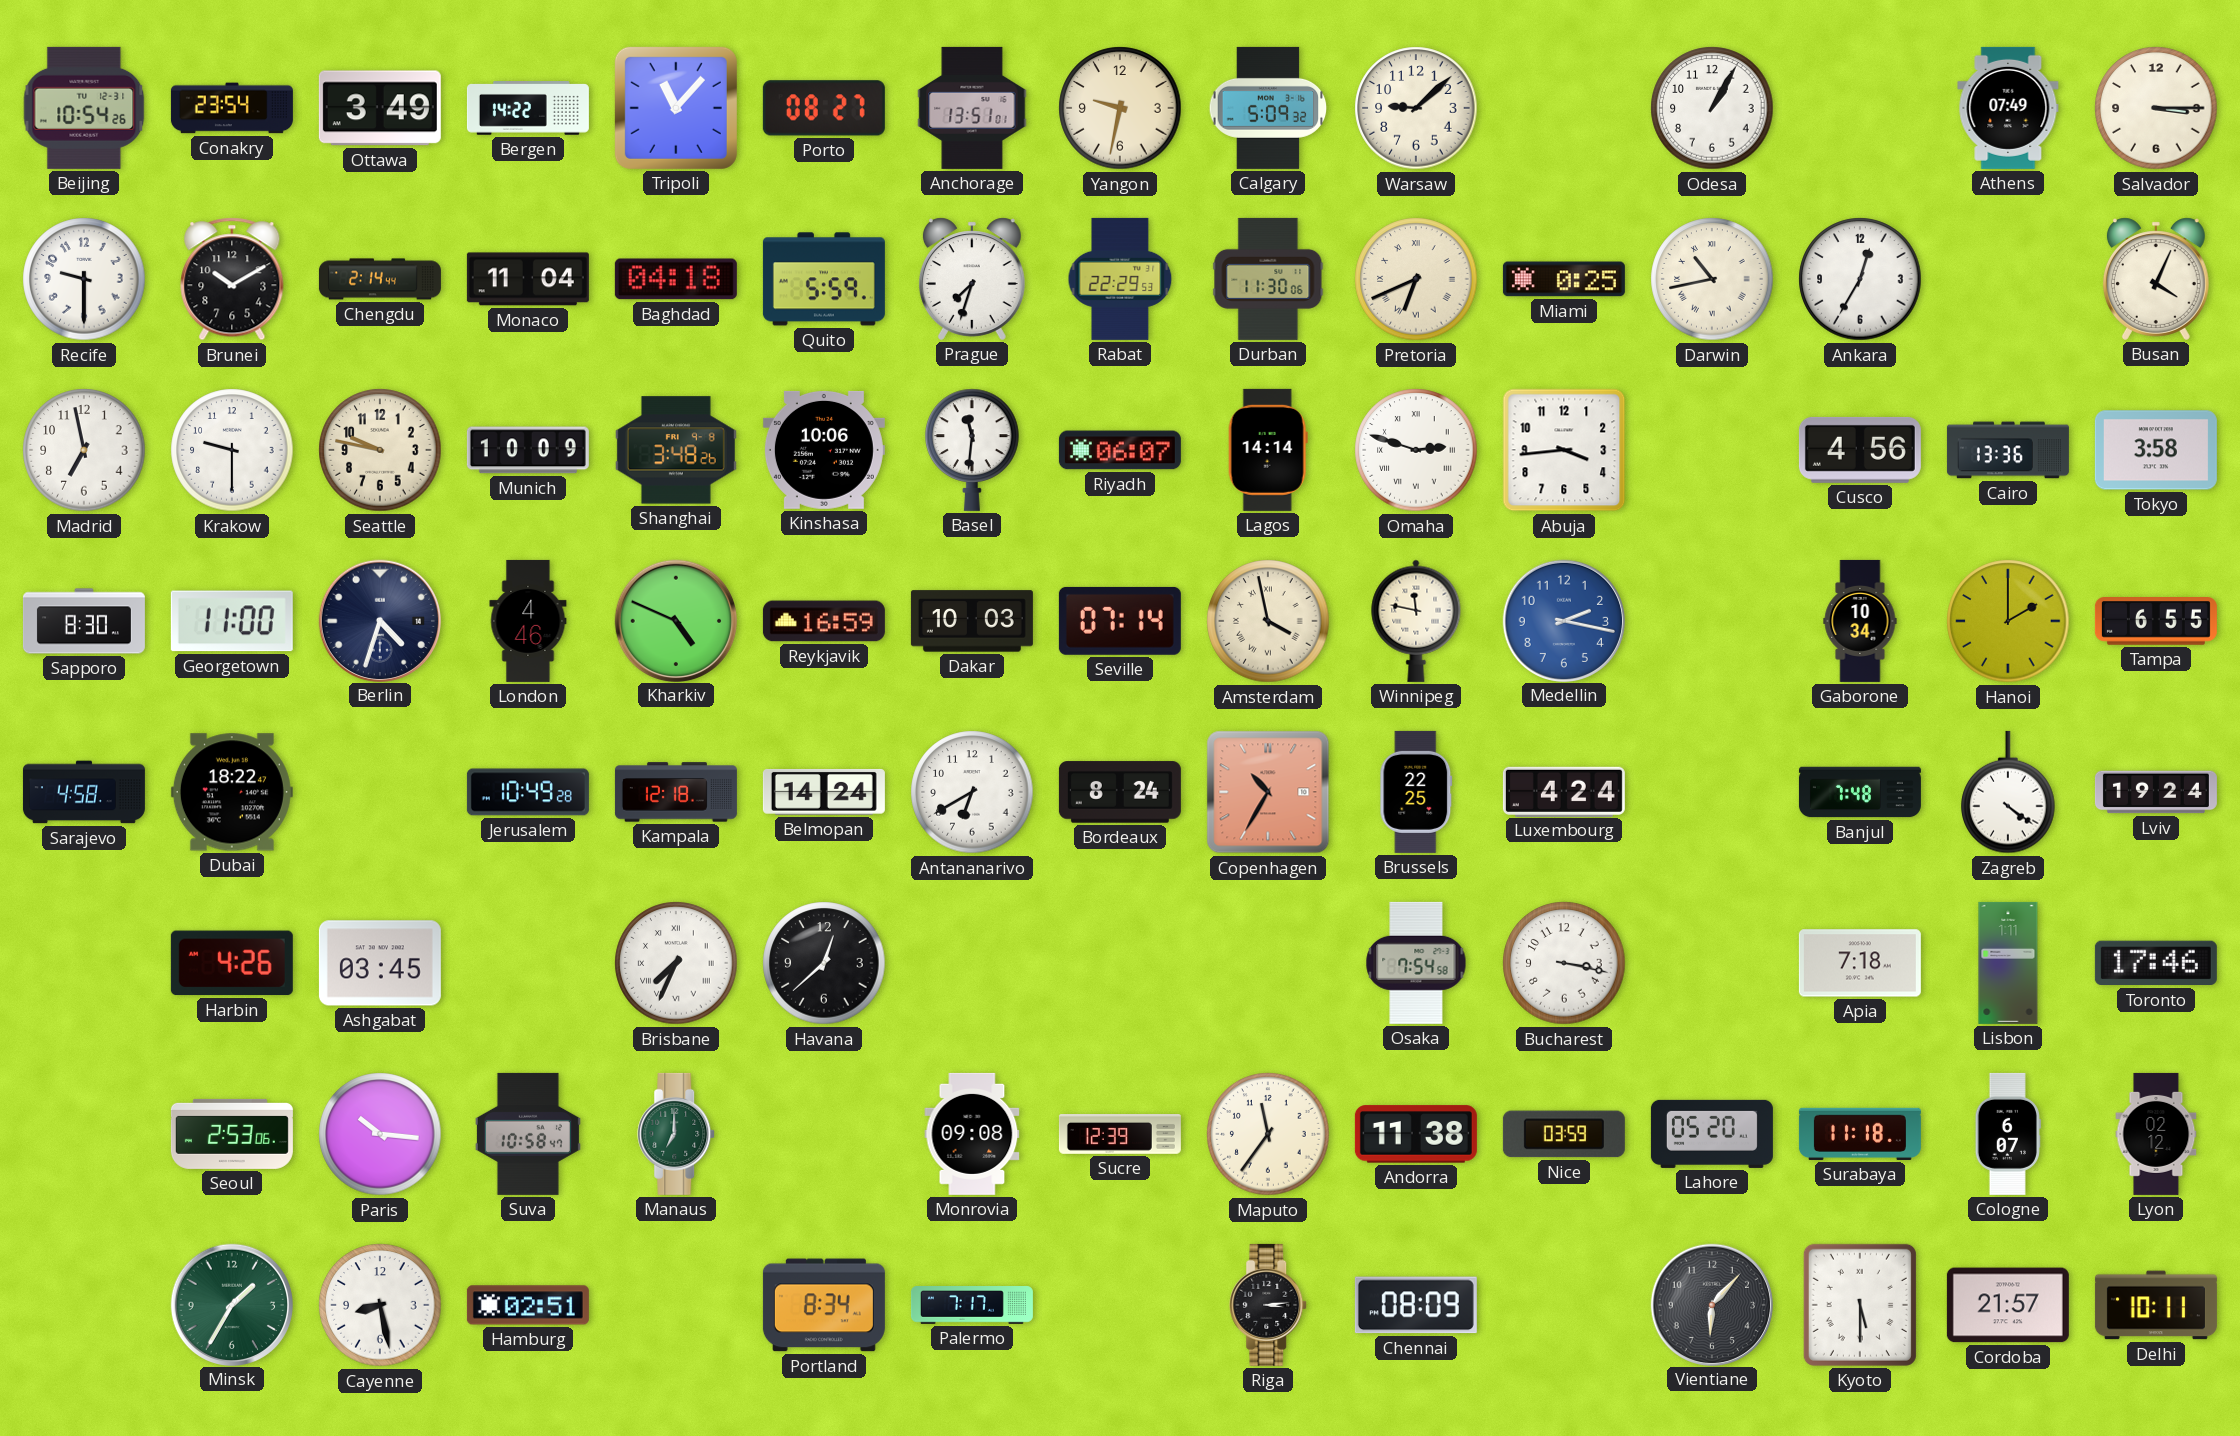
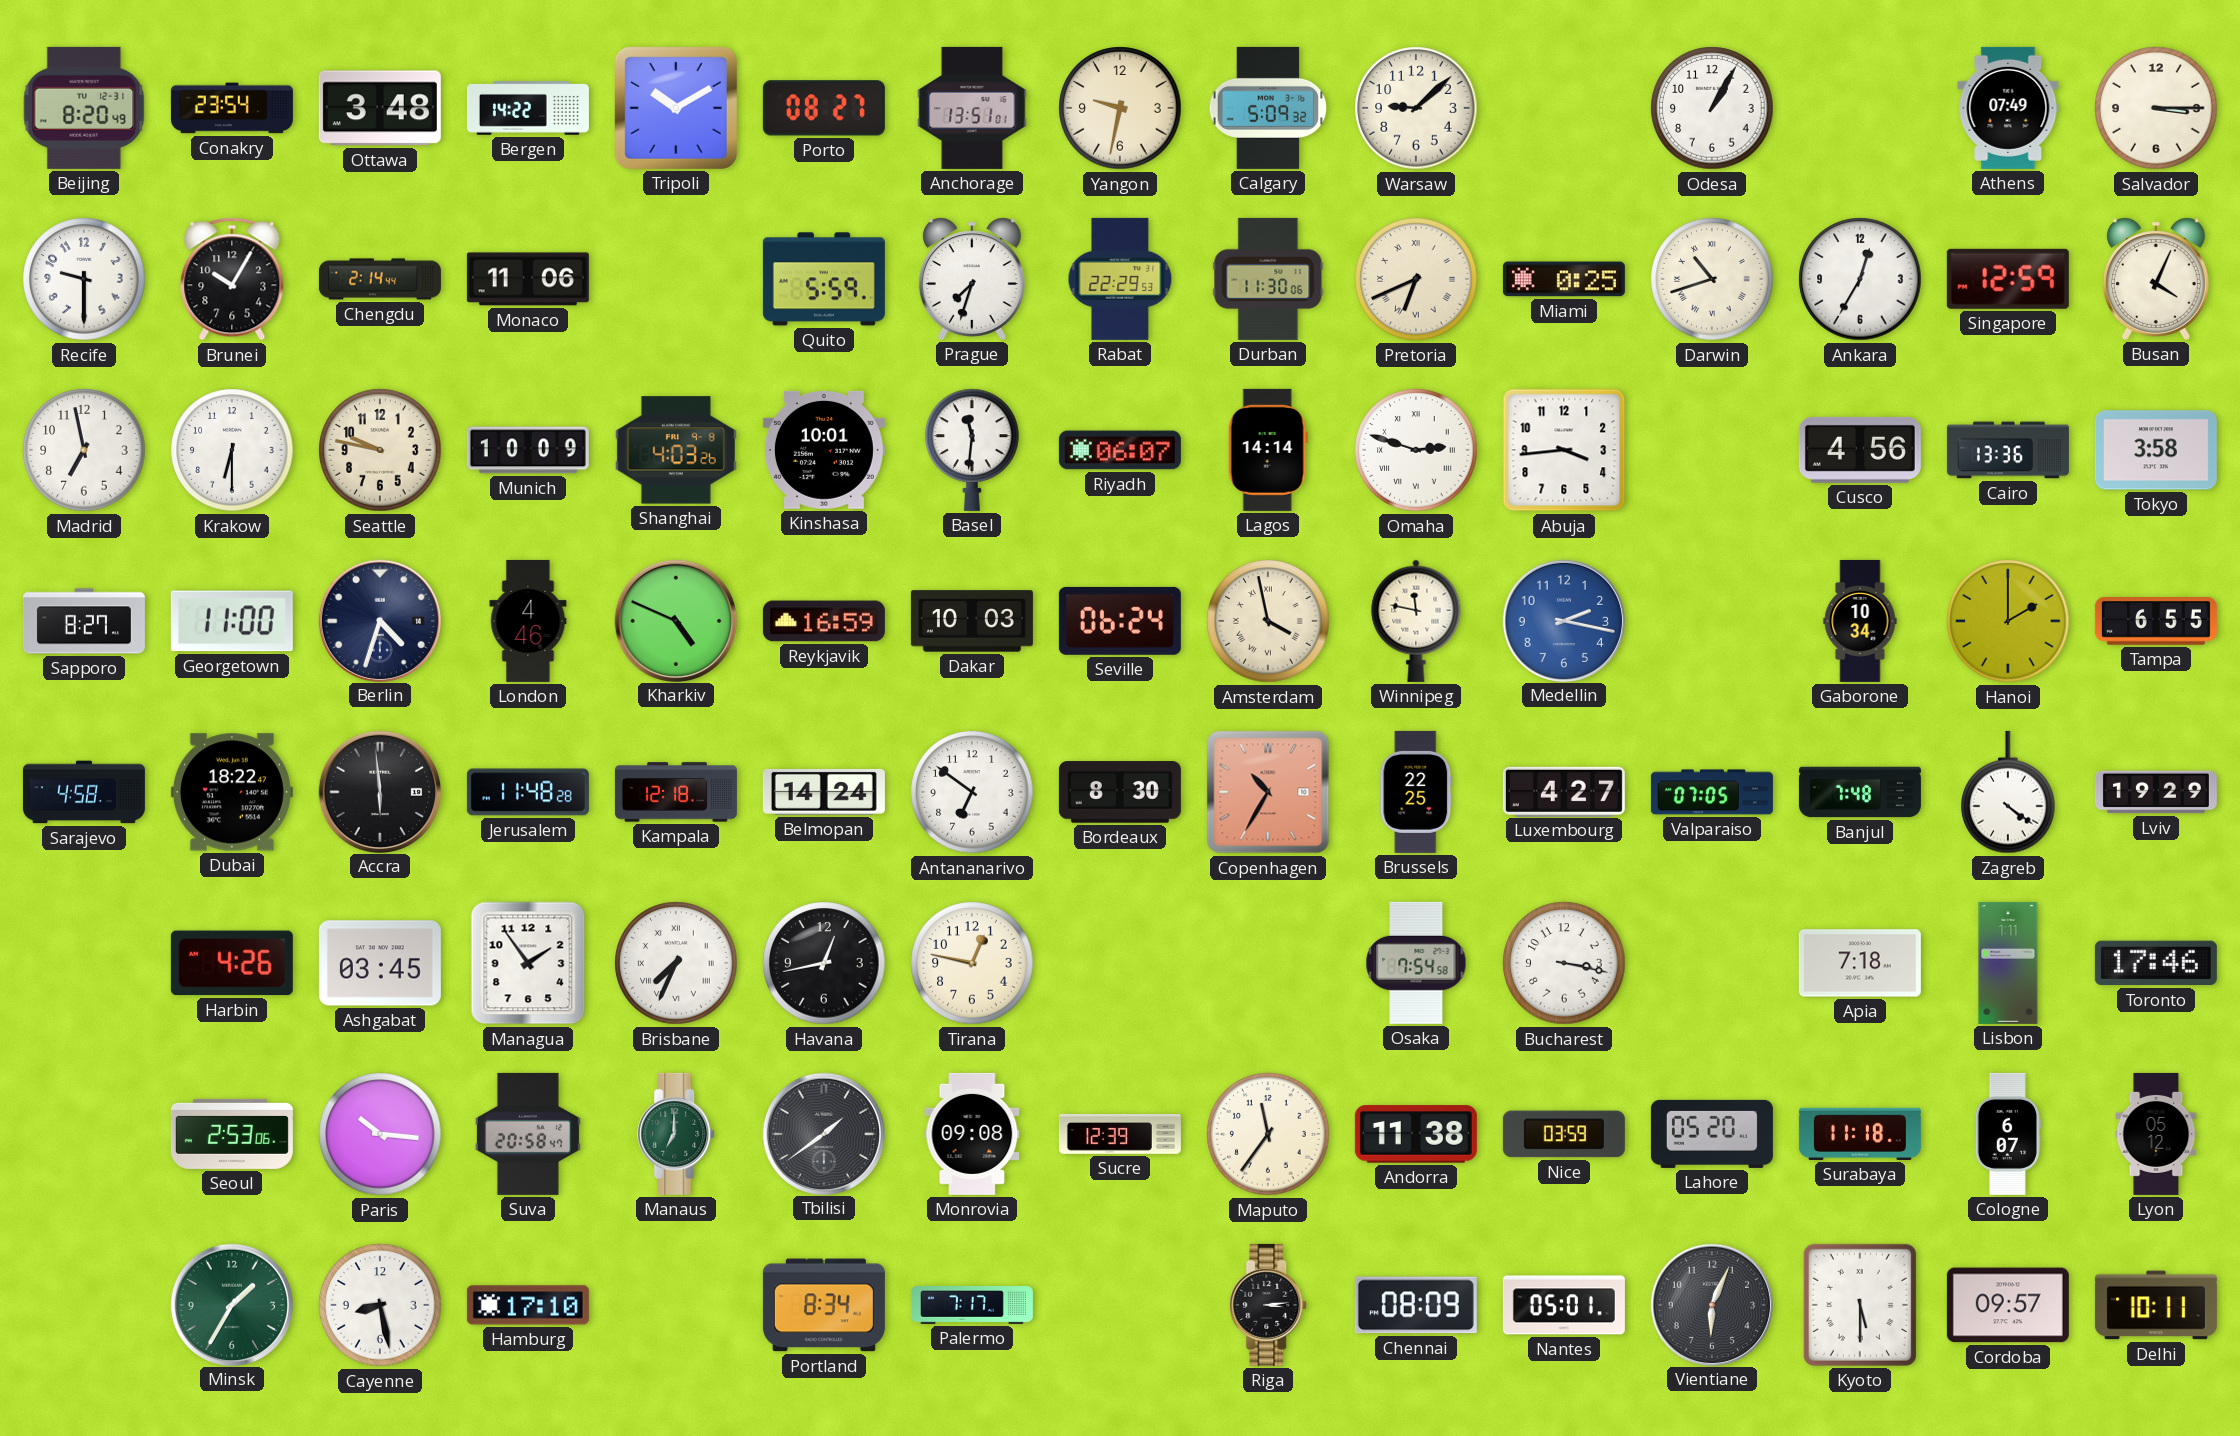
Beijing: 10:54 -> 8:20
Ottawa: 3:49 -> 3:48
Tripoli: 11:07 -> 10:10
Brunei: 10:10 -> 10:05
Monaco: 11:04 -> 11:06
Baghdad: 04:18 -> none
Darwin: 10:43 -> 10:42
Singapore: none -> 12:59
Krakow: 9:30 -> 6:30
Shanghai: 3:48 -> 4:03
Kinshasa: 10:06 -> 10:01
Sapporo: 8:30 -> 8:27
Seville: 07:14 -> 06:24
Accra: none -> 5:59
Jerusalem: 10:49 -> 11:48
Antananarivo: 6:40 -> 6:51
Bordeaux: 8:24 -> 8:30
Luxembourg: 4:24 -> 4:27
Valparaiso: none -> 07:05
Lviv: 19:24 -> 19:29
Managua: none -> 1:54
Havana: 12:38 -> 12:43
Tirana: none -> 12:47
Suva: 10:58 -> 20:58
Tbilisi: none -> 1:39
Lyon: 02:12 -> 05:12
Hamburg: 02:51 -> 17:10
Nantes: none -> 05:01
Vientiane: 6:07 -> 6:04
Cordoba: 21:57 -> 09:57
